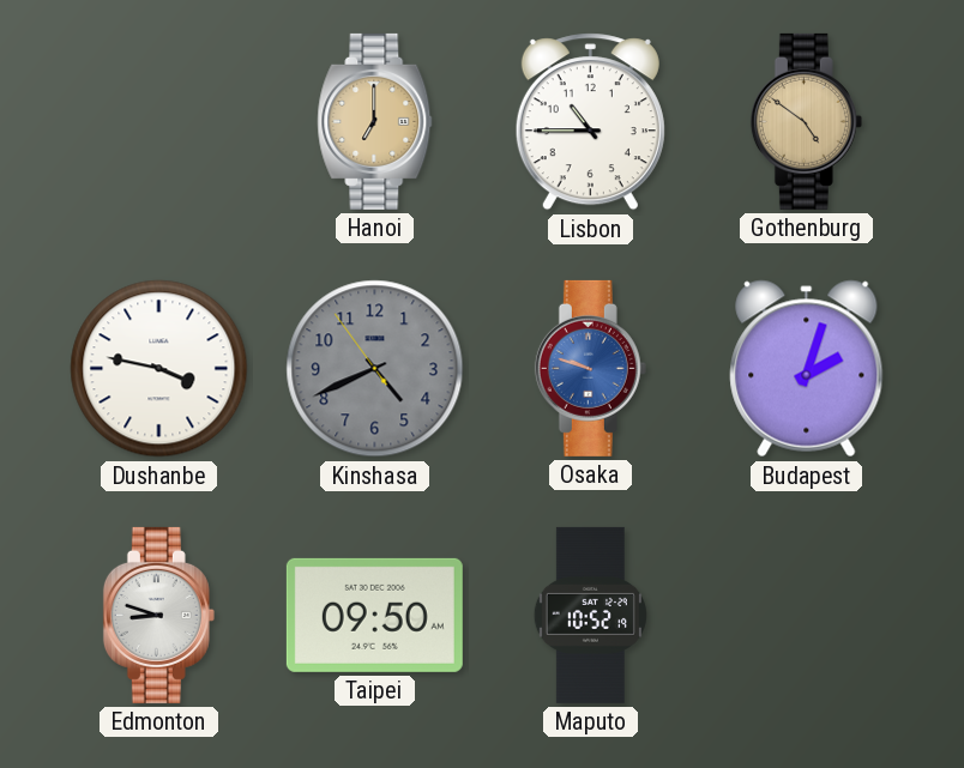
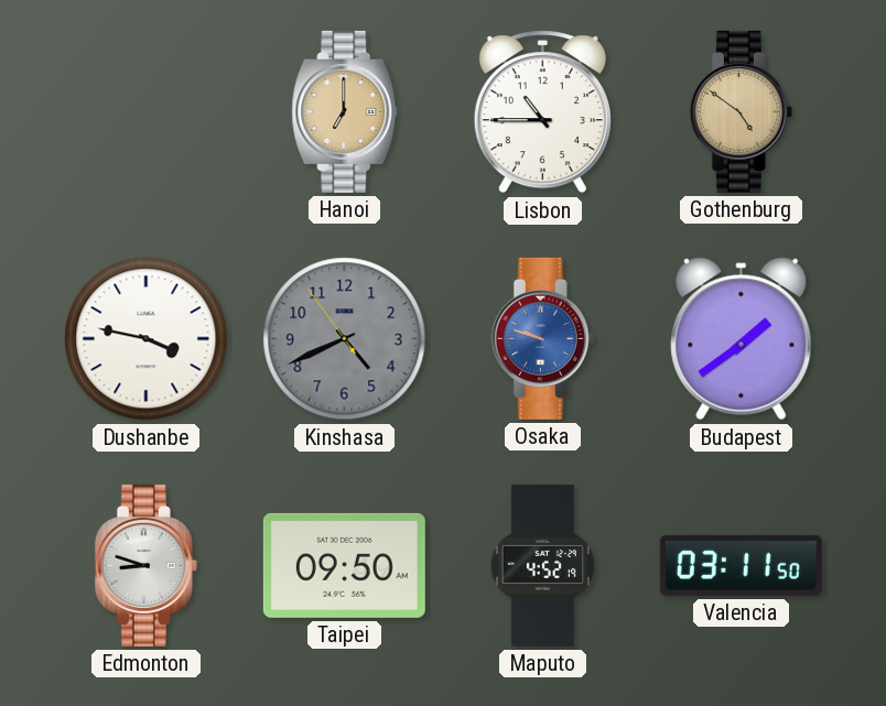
Budapest: 2:03 -> 1:39
Maputo: 10:52 -> 4:52
Valencia: none -> 03:11
